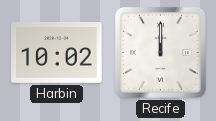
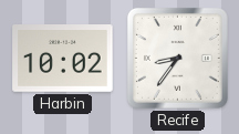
Recife: 12:00 -> 8:36
